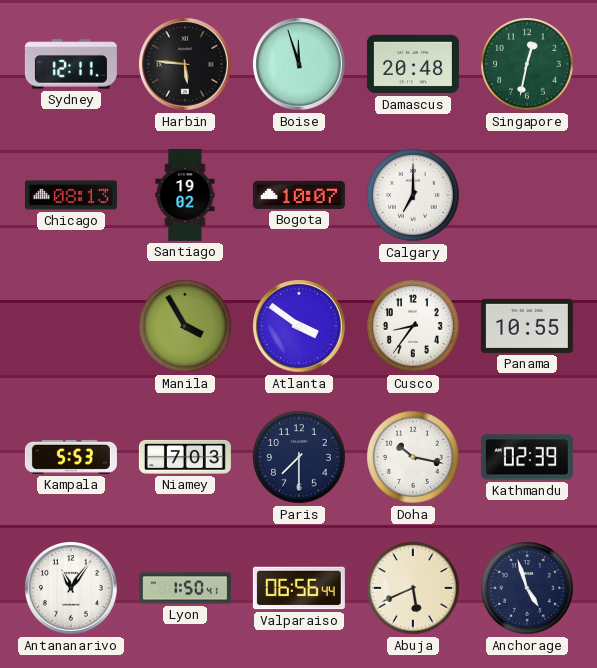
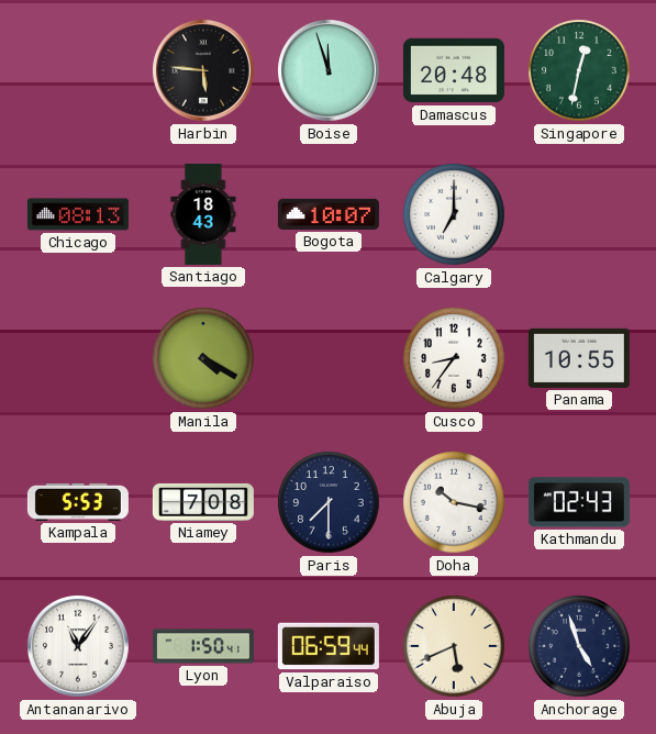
Sydney: 12:11 -> none
Santiago: 19:02 -> 18:43
Manila: 3:55 -> 4:20
Atlanta: 3:51 -> none
Niamey: 7:03 -> 7:08
Kathmandu: 02:39 -> 02:43
Valparaiso: 06:56 -> 06:59
